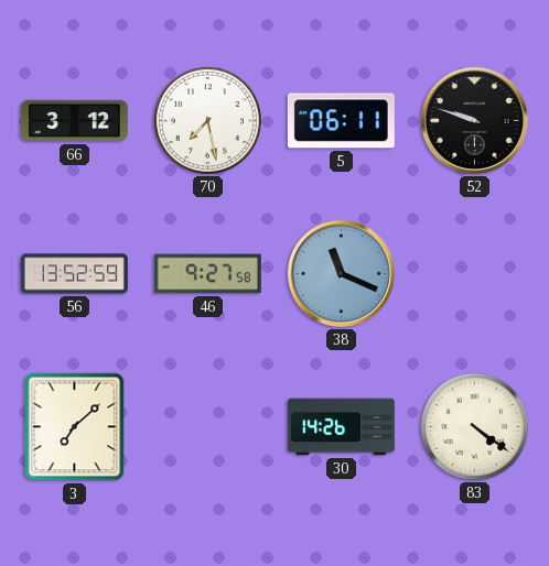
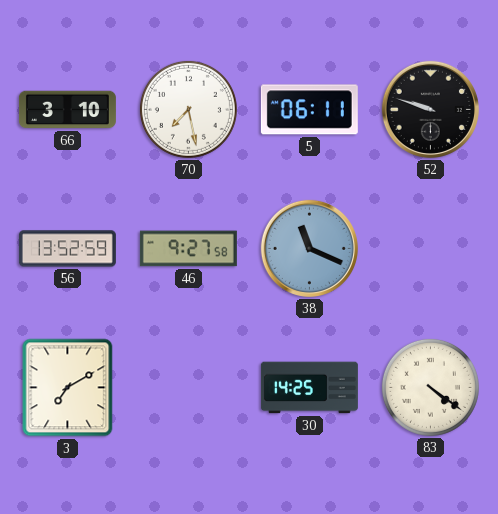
66: 3:12 -> 3:10
3: 7:08 -> 7:10
30: 14:26 -> 14:25
